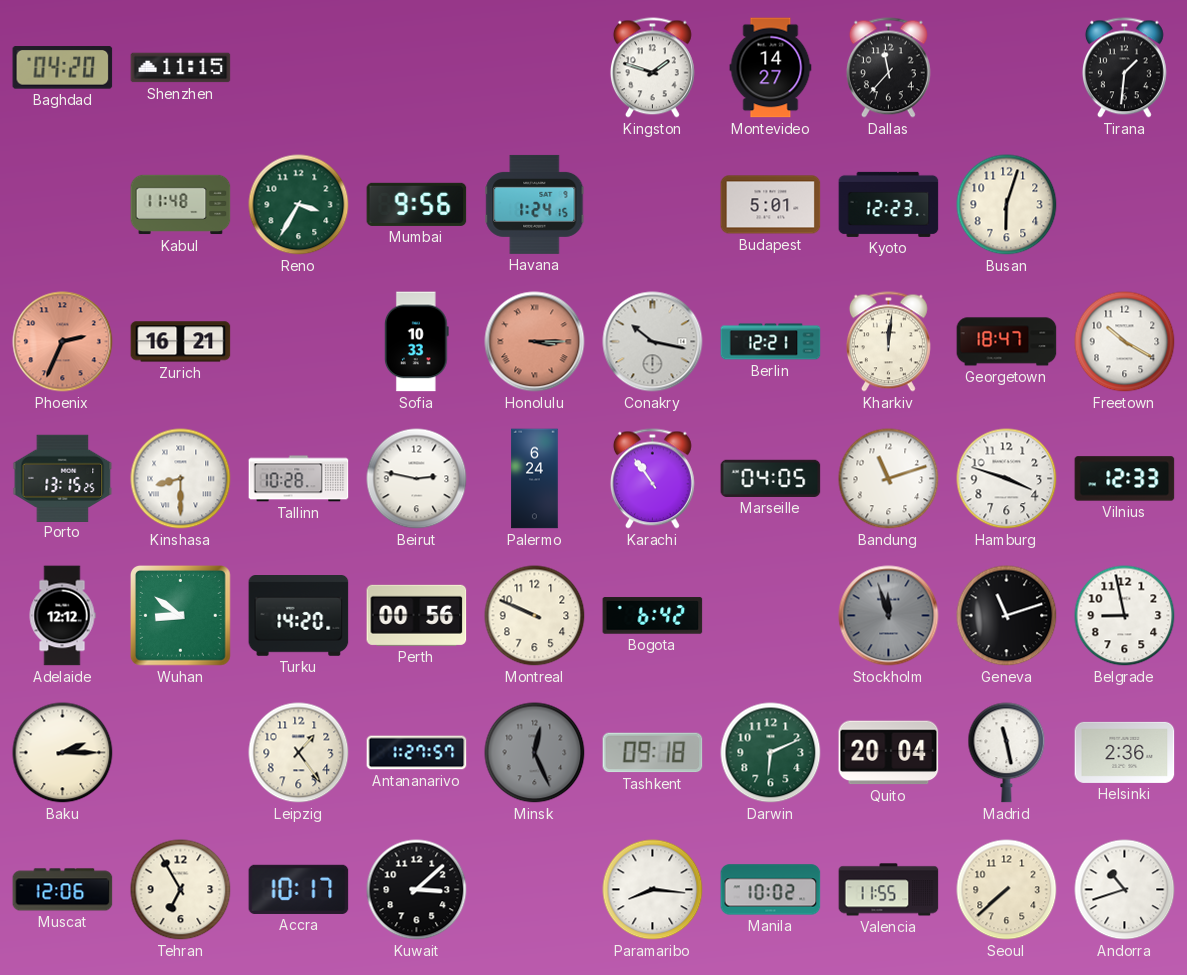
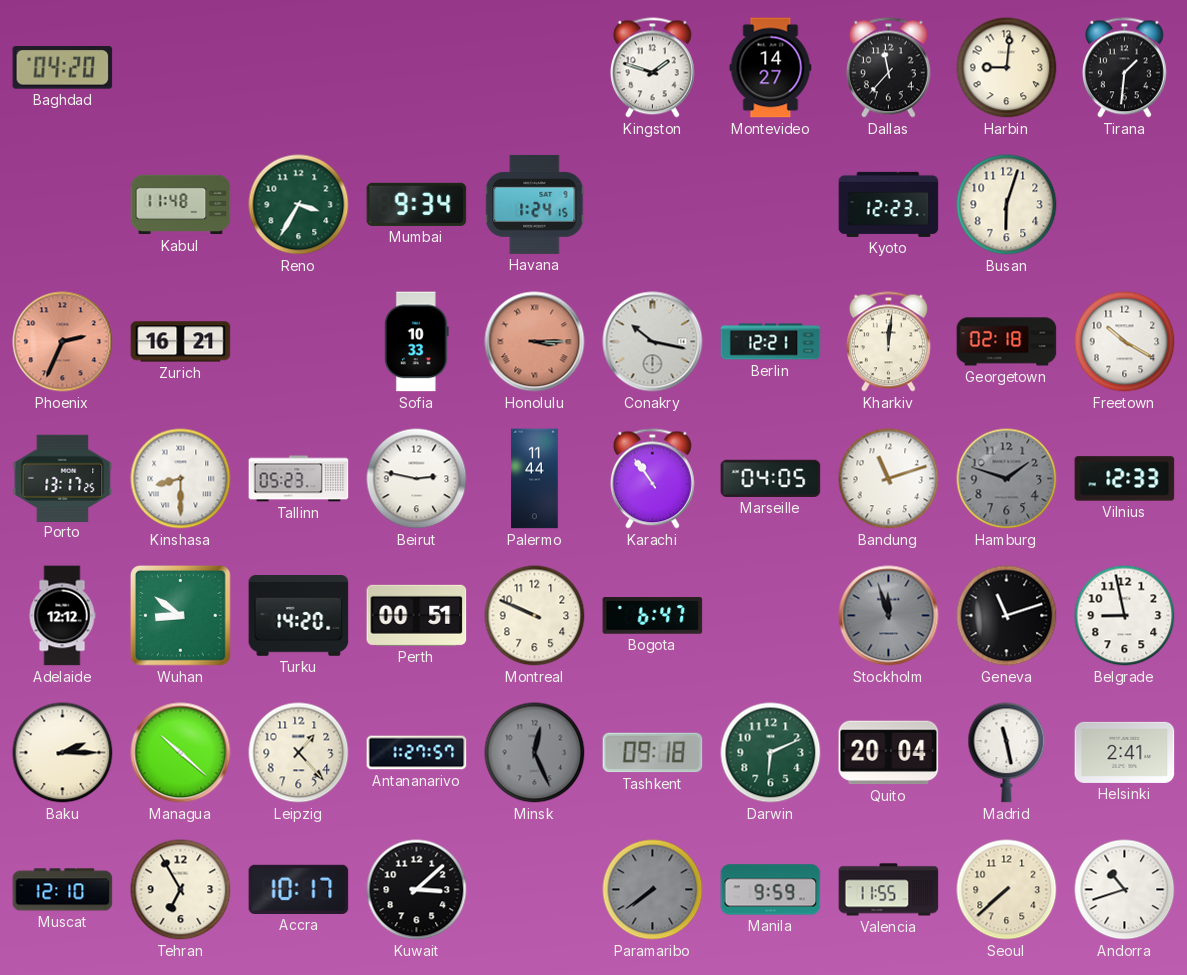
Shenzhen: 11:15 -> none
Harbin: none -> 9:01
Mumbai: 9:56 -> 9:34
Budapest: 5:01 -> none
Georgetown: 18:47 -> 02:18
Porto: 13:15 -> 13:17
Tallinn: 10:28 -> 05:23
Palermo: 6:24 -> 11:44
Hamburg: 3:48 -> 1:48
Hamburg dial: white -> grey
Perth: 00:56 -> 00:51
Bogota: 6:42 -> 6:47
Managua: none -> 10:22
Leipzig: 1:24 -> 1:23
Helsinki: 2:36 -> 2:41
Muscat: 12:06 -> 12:10
Paramaribo: 8:16 -> 7:39
Paramaribo dial: white -> grey
Manila: 10:02 -> 9:59
